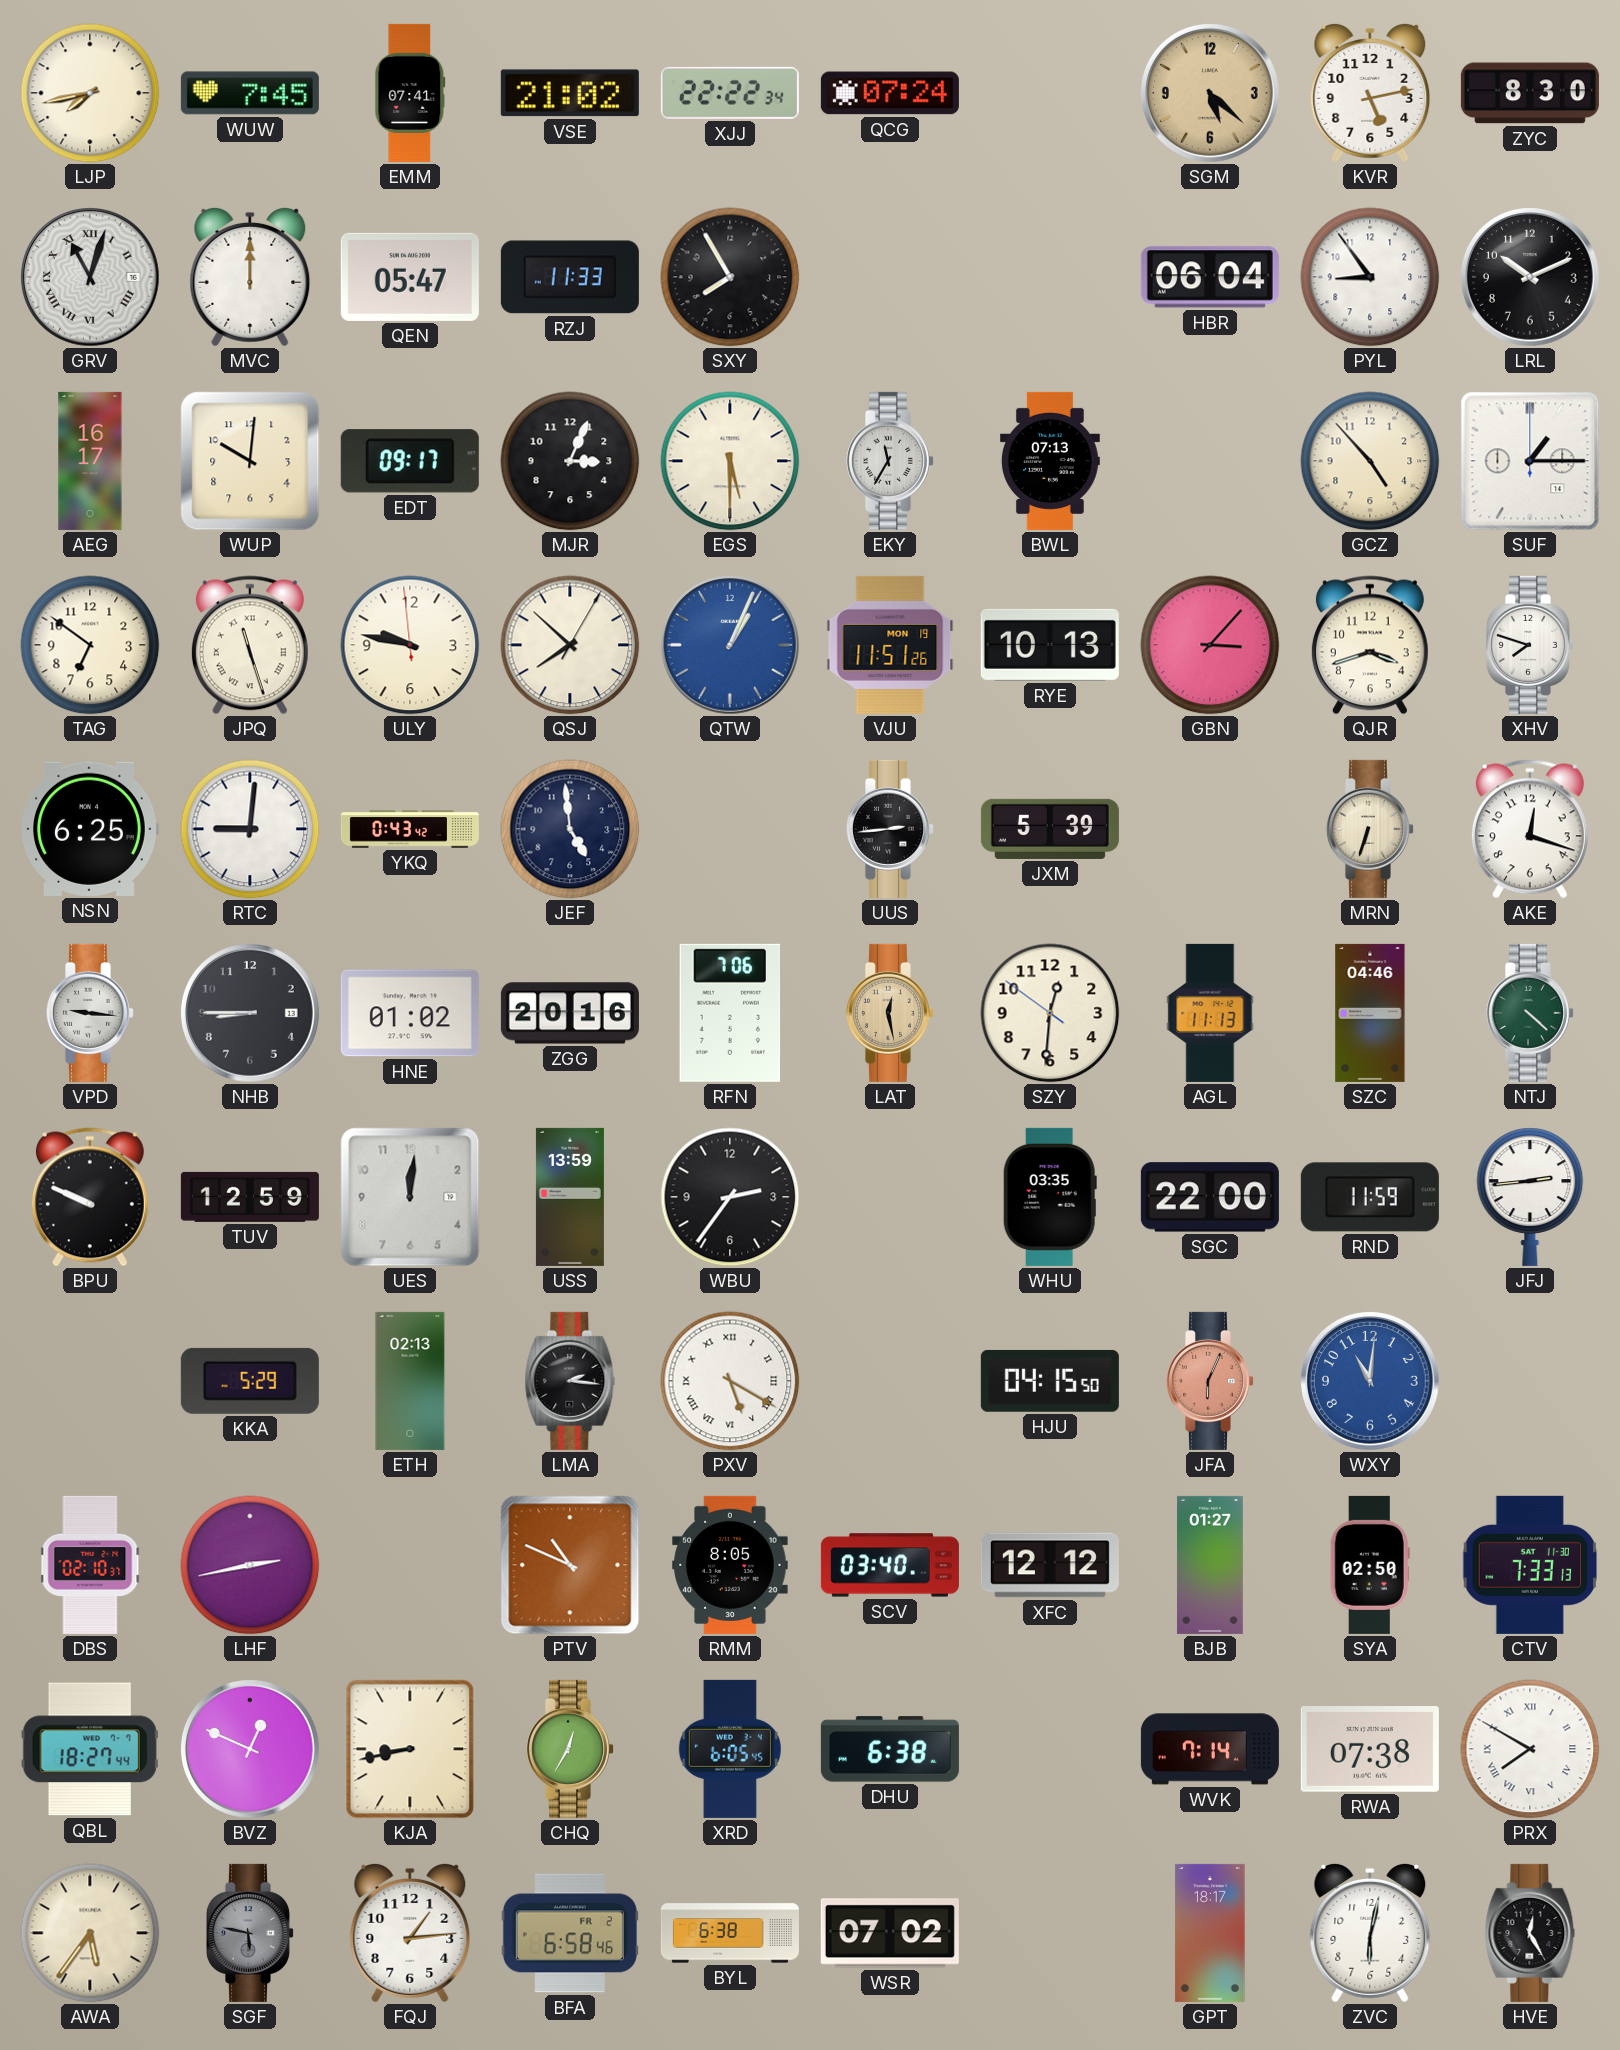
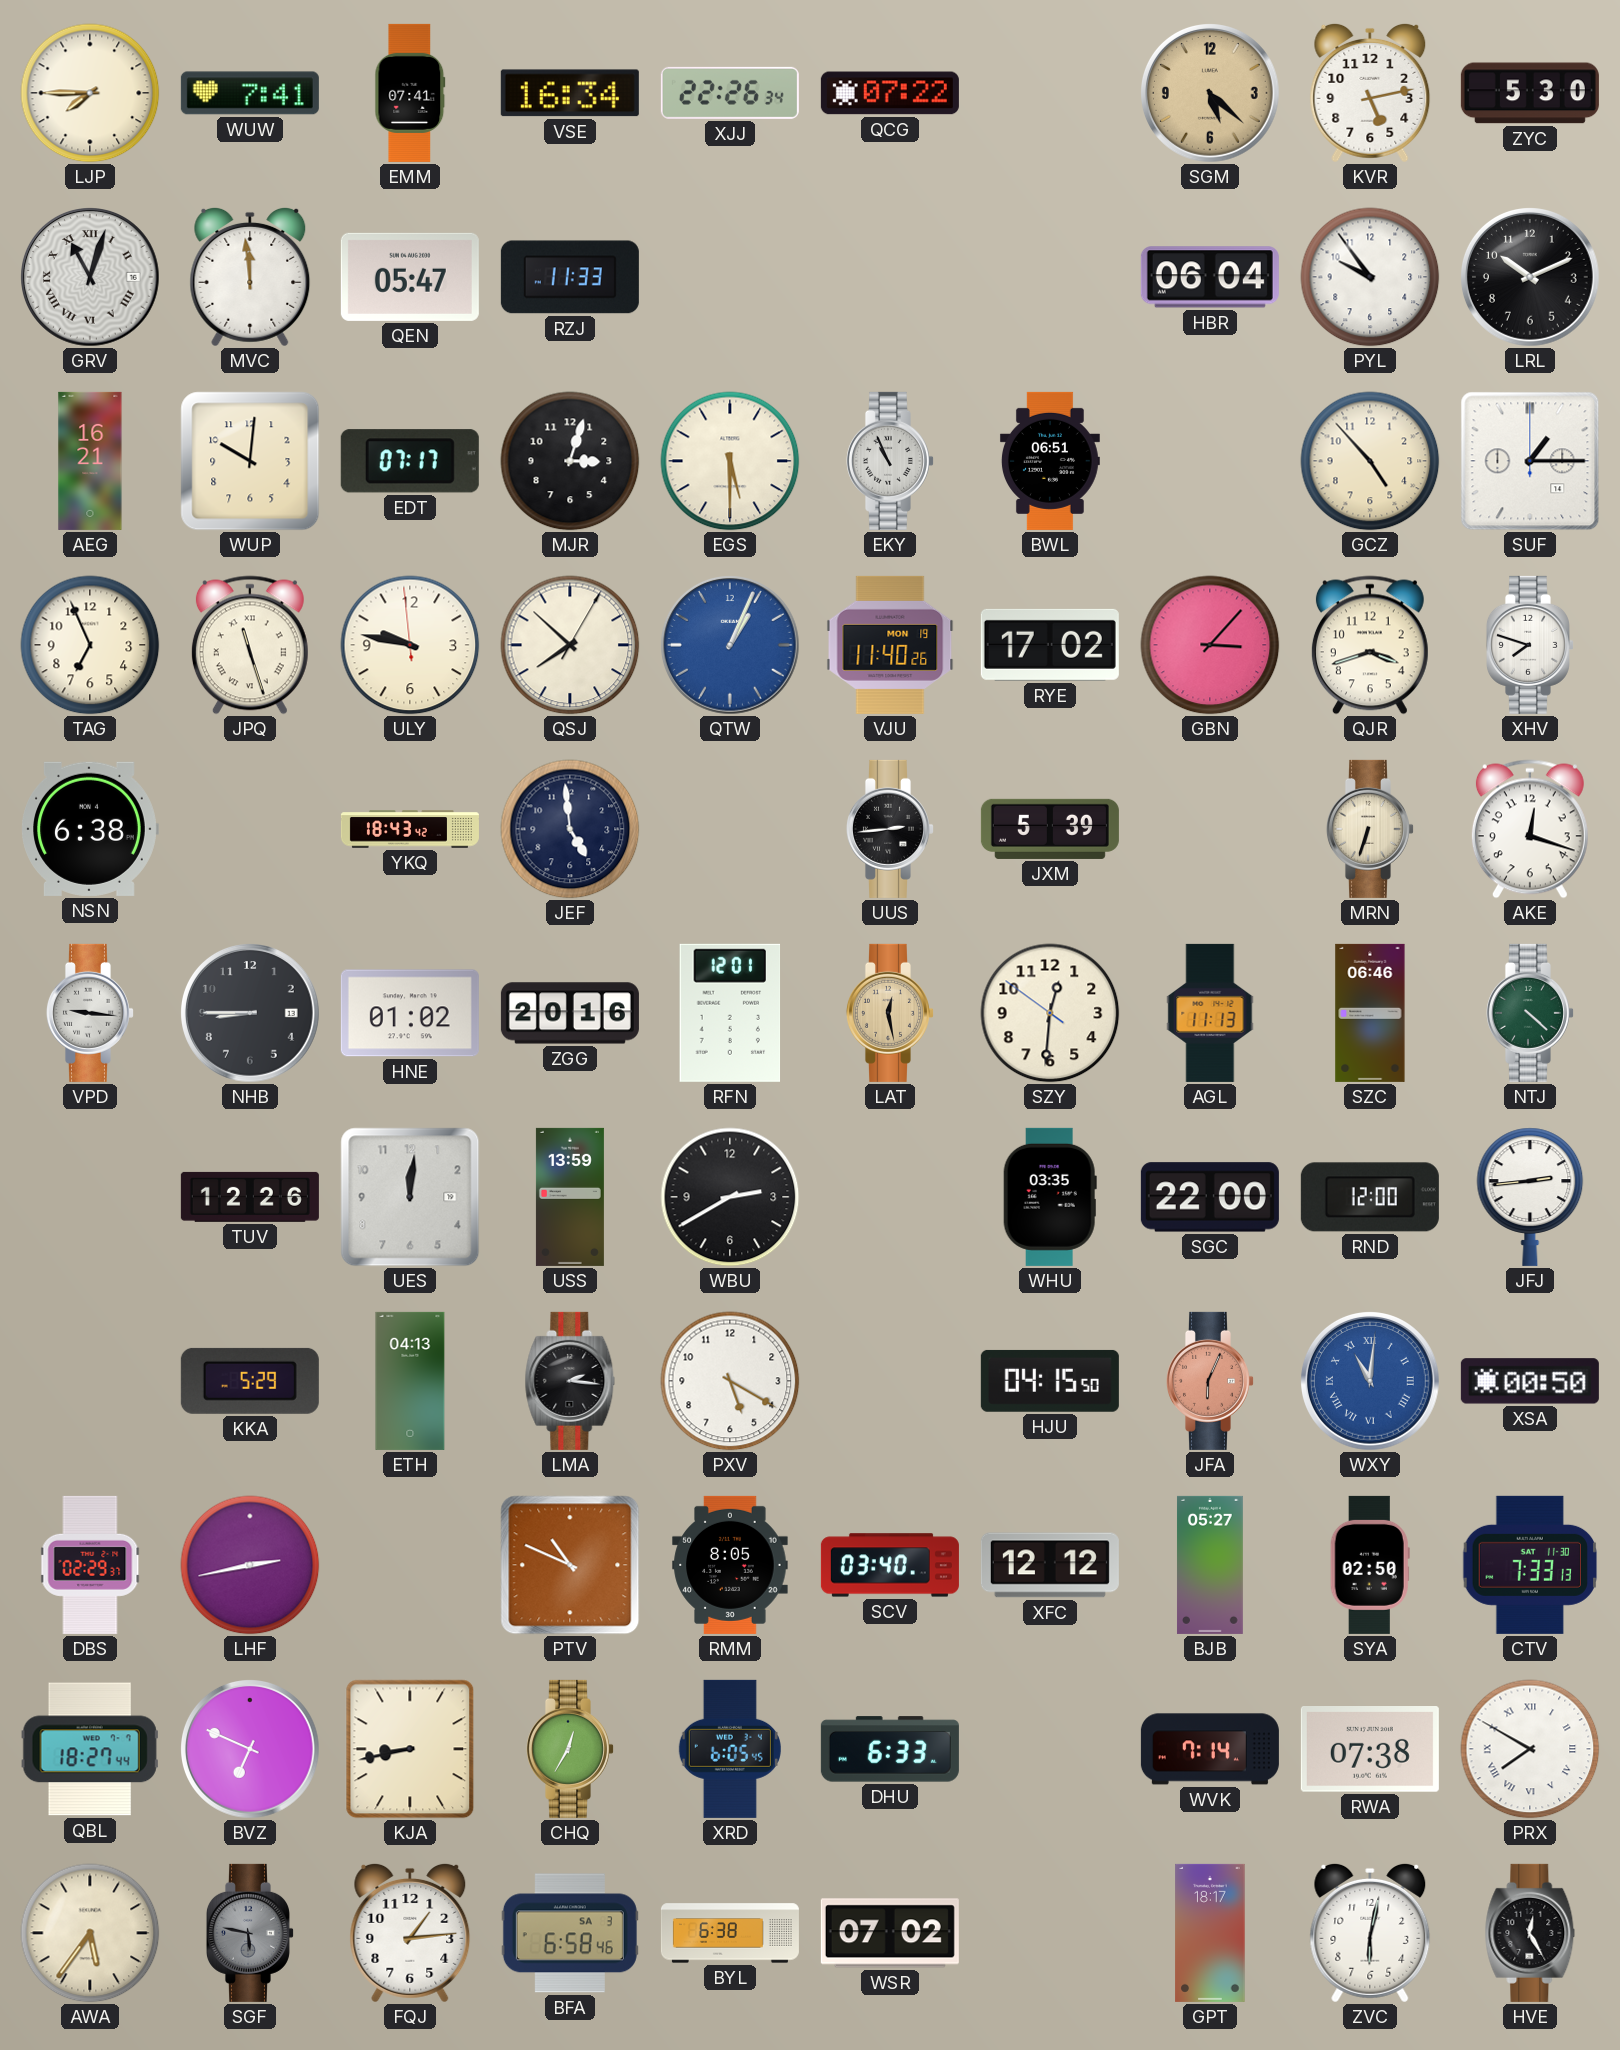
LJP: 7:43 -> 7:45
WUW: 7:45 -> 7:41
VSE: 21:02 -> 16:34
XJJ: 22:22 -> 22:26
QCG: 07:24 -> 07:22
ZYC: 8:30 -> 5:30
MVC: 12:00 -> 11:59
SXY: 7:55 -> none
PYL: 8:54 -> 9:54
AEG: 16:17 -> 16:21
EDT: 09:17 -> 07:17
MJR: 3:04 -> 3:03
EKY: 11:35 -> 10:56
BWL: 07:13 -> 06:51
TAG: 6:51 -> 6:56
VJU: 11:51 -> 11:40
RYE: 10:13 -> 17:02
NSN: 6:25 -> 6:38
RTC: 9:01 -> none
YKQ: 0:43 -> 18:43
RFN: 7:06 -> 12:01
SZC: 04:46 -> 06:46
BPU: 9:49 -> none
TUV: 12:59 -> 12:26
WBU: 2:36 -> 2:40
RND: 11:59 -> 12:00
ETH: 02:13 -> 04:13
PXV numerals: Roman -> Arabic
WXY numerals: Arabic -> Roman
XSA: none -> 00:50
DBS: 02:10 -> 02:29
BJB: 01:27 -> 05:27
BVZ: 12:49 -> 6:49
DHU: 6:38 -> 6:33
BFA date: FR 2 -> SA 3
